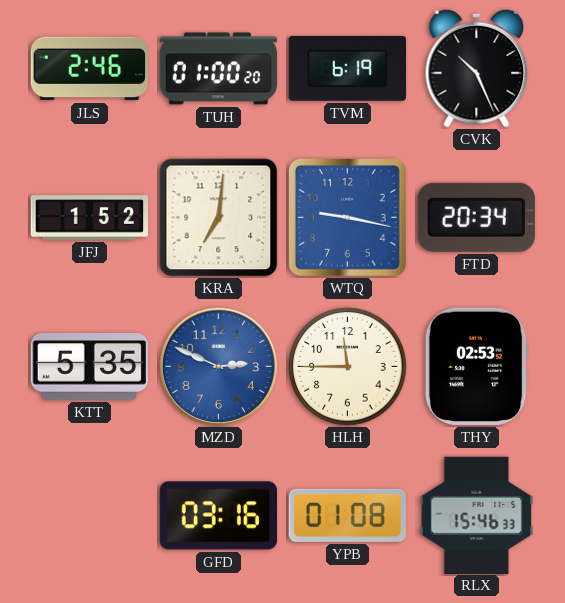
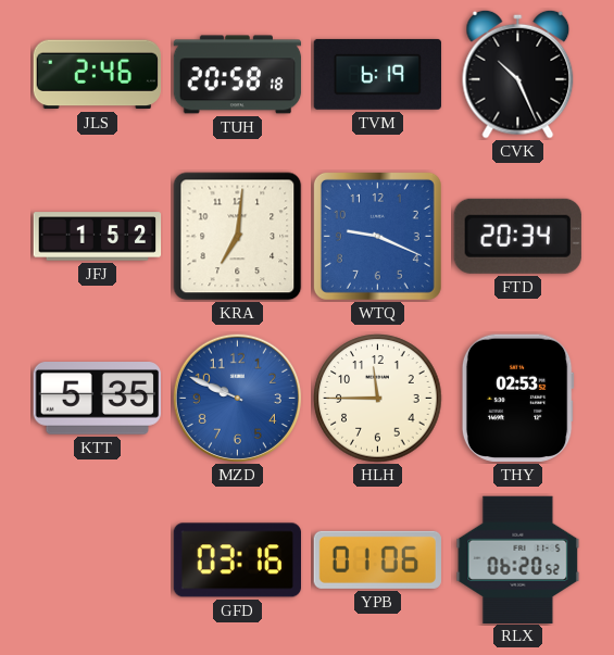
TUH: 01:00 -> 20:58
WTQ: 9:17 -> 9:19
MZD: 2:49 -> 9:49
YPB: 01:08 -> 01:06
RLX: 15:46 -> 06:20
